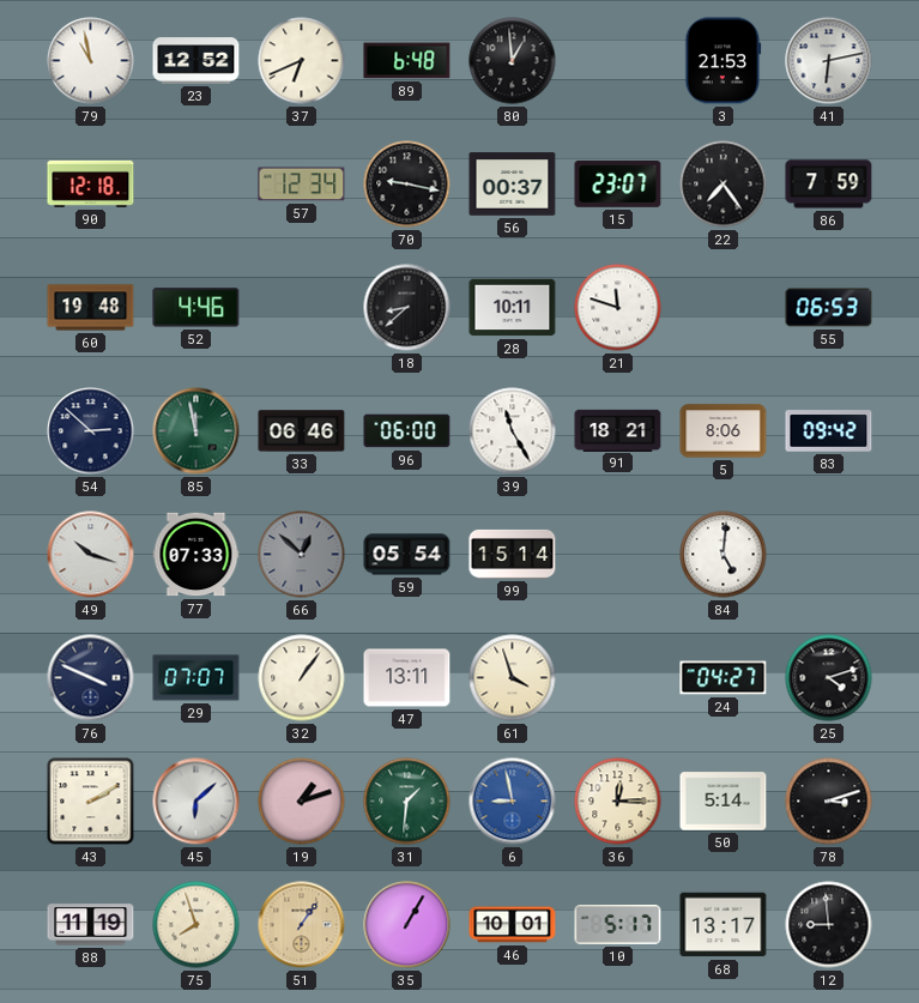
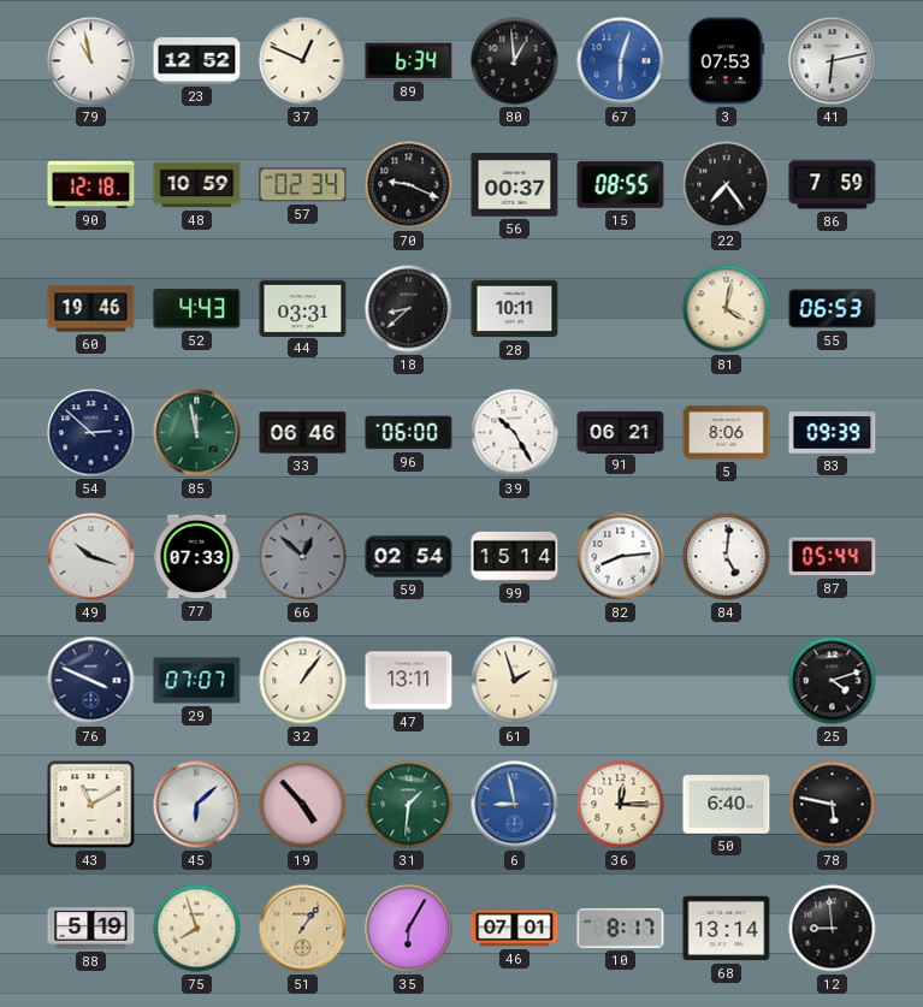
37: 6:41 -> 12:49
89: 6:48 -> 6:34
67: none -> 6:03
3: 21:53 -> 07:53
48: none -> 10:59
57: 12:34 -> 02:34
70: 9:17 -> 9:19
15: 23:07 -> 08:55
60: 19:48 -> 19:46
52: 4:46 -> 4:43
44: none -> 03:31
21: 11:48 -> none
81: none -> 4:02
39: 11:25 -> 10:25
91: 18:21 -> 06:21
83: 09:42 -> 09:39
59: 05:54 -> 02:54
82: none -> 8:14
87: none -> 05:44
61: 3:57 -> 1:57
24: 04:27 -> none
43: 2:10 -> 11:10
19: 1:12 -> 4:53
50: 5:14 -> 6:40
78: 3:12 -> 5:47
88: 11:19 -> 5:19
35: 1:05 -> 6:05
46: 10:01 -> 07:01
10: 5:17 -> 8:17
68: 13:17 -> 13:14
